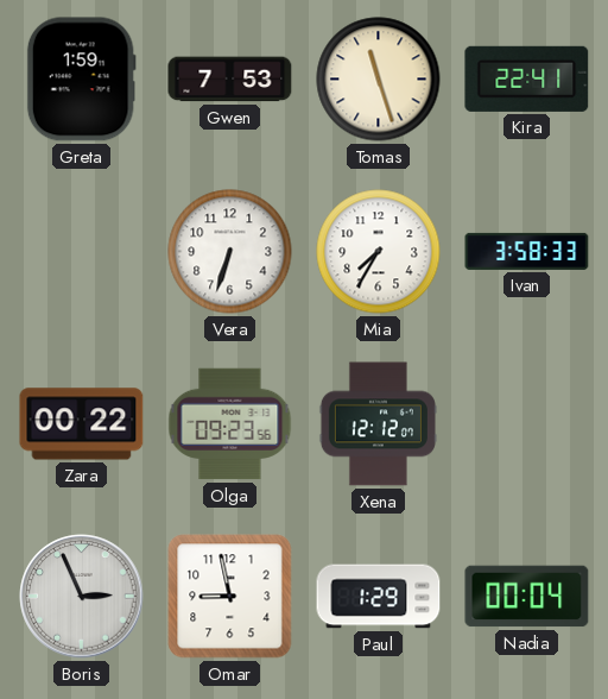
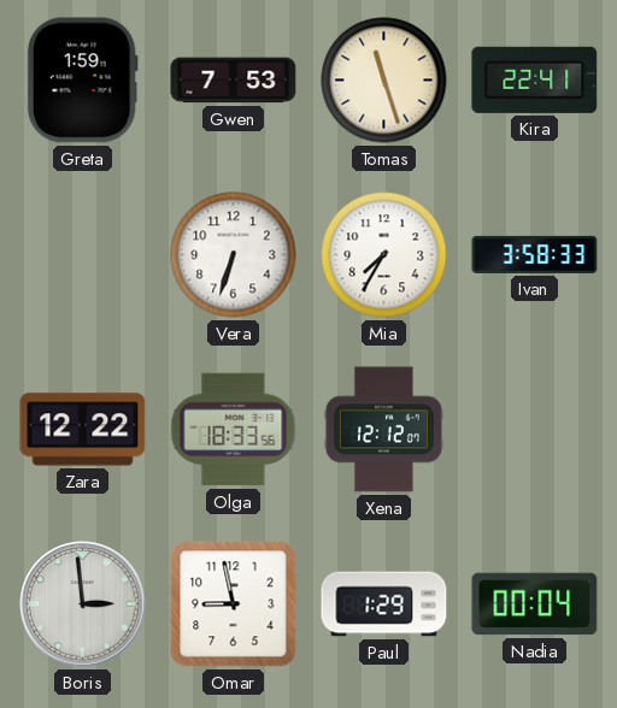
Zara: 00:22 -> 12:22
Olga: 09:23 -> 18:33
Boris: 2:56 -> 2:59
